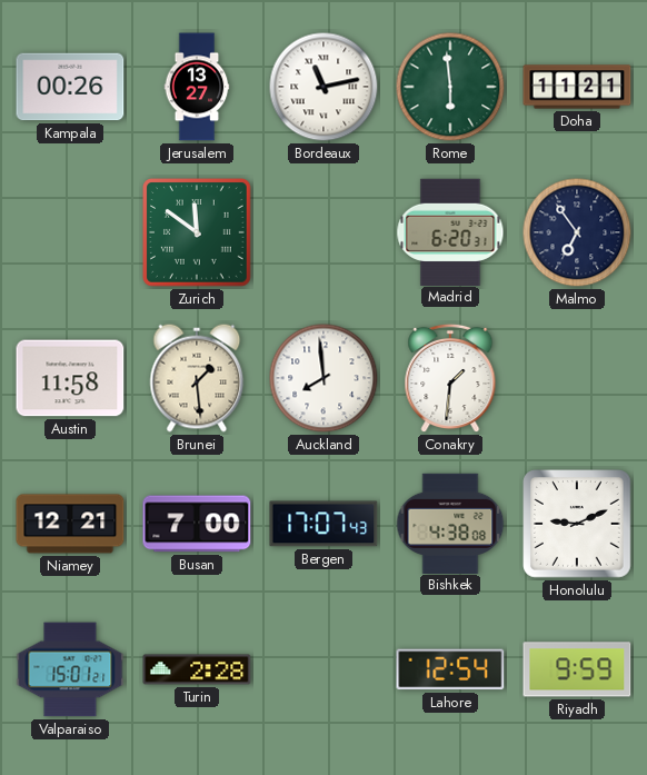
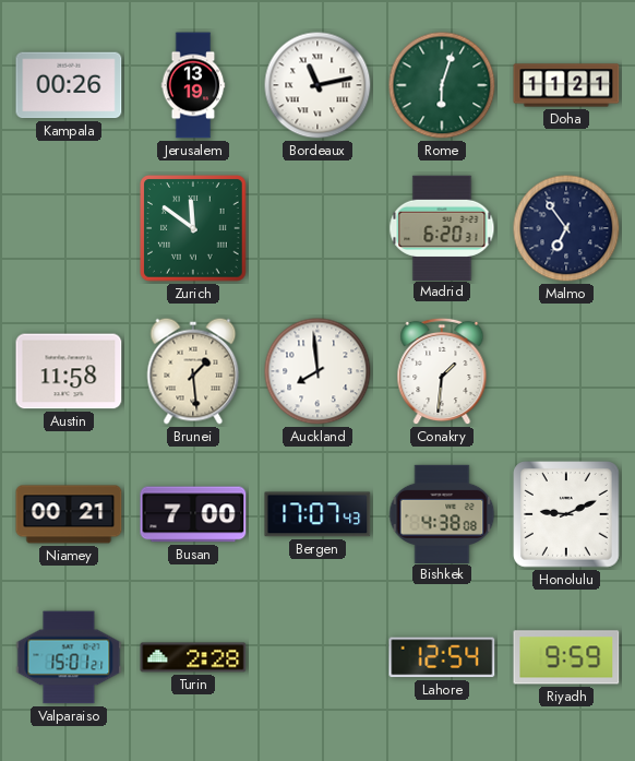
Jerusalem: 13:27 -> 13:19
Rome: 5:59 -> 6:03
Niamey: 12:21 -> 00:21
